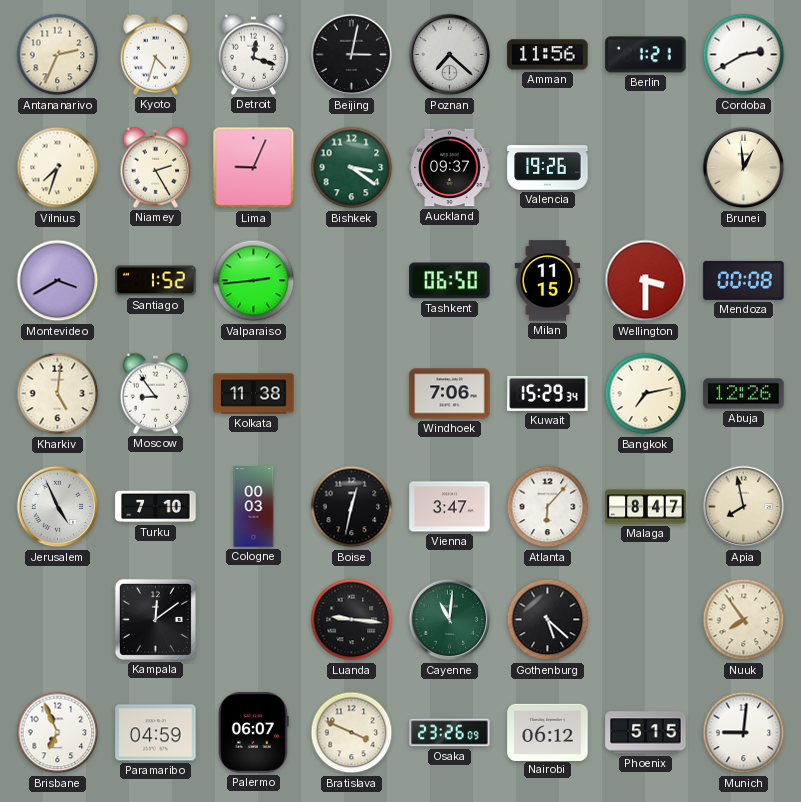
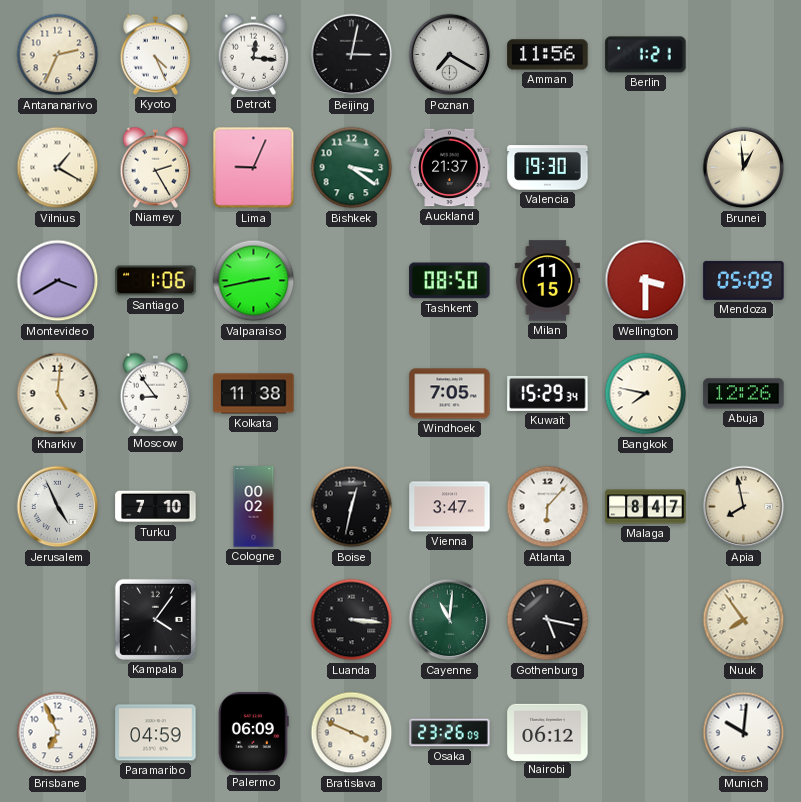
Kyoto: 4:33 -> 4:26
Detroit: 12:18 -> 12:16
Poznan: 7:22 -> 7:20
Cordoba: 2:40 -> none
Vilnius: 7:33 -> 1:20
Auckland: 09:37 -> 21:37
Valencia: 19:26 -> 19:30
Santiago: 1:52 -> 1:06
Valparaiso: 2:44 -> 2:43
Tashkent: 06:50 -> 08:50
Mendoza: 00:08 -> 05:09
Windhoek: 7:06 -> 7:05
Bangkok: 7:13 -> 7:47
Cologne: 00:03 -> 00:02
Kampala: 12:09 -> 4:06
Luanda: 9:16 -> 3:16
Gothenburg: 5:22 -> 5:17
Palermo: 06:07 -> 06:09
Phoenix: 5:15 -> none
Munich: 9:01 -> 10:01
